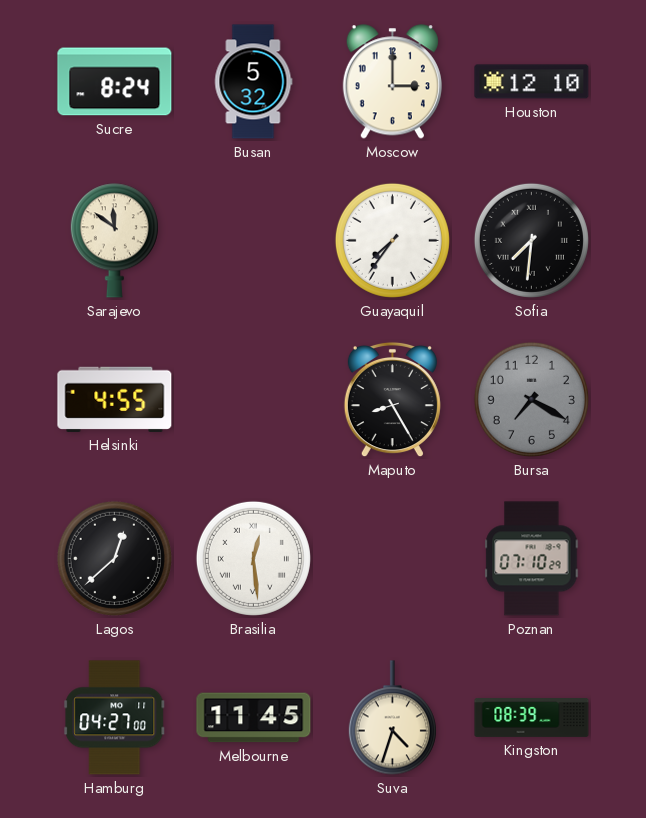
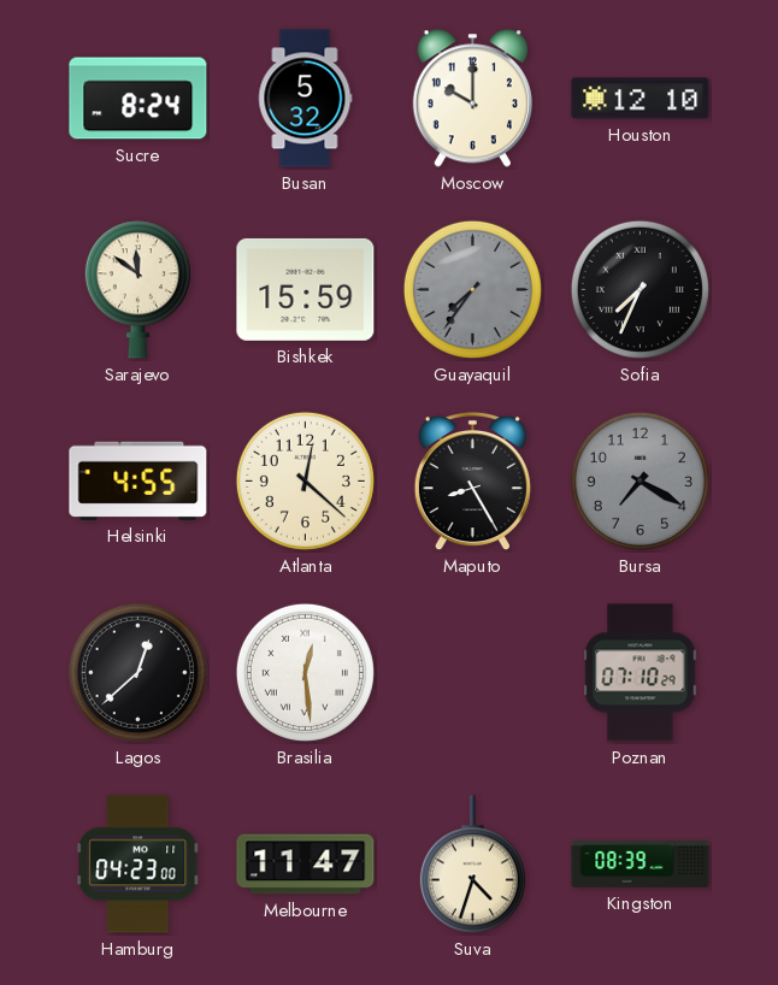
Moscow: 3:00 -> 10:00
Bishkek: none -> 15:59
Guayaquil dial: white -> grey
Sofia: 7:31 -> 7:34
Atlanta: none -> 12:22
Hamburg: 04:27 -> 04:23
Melbourne: 11:45 -> 11:47
